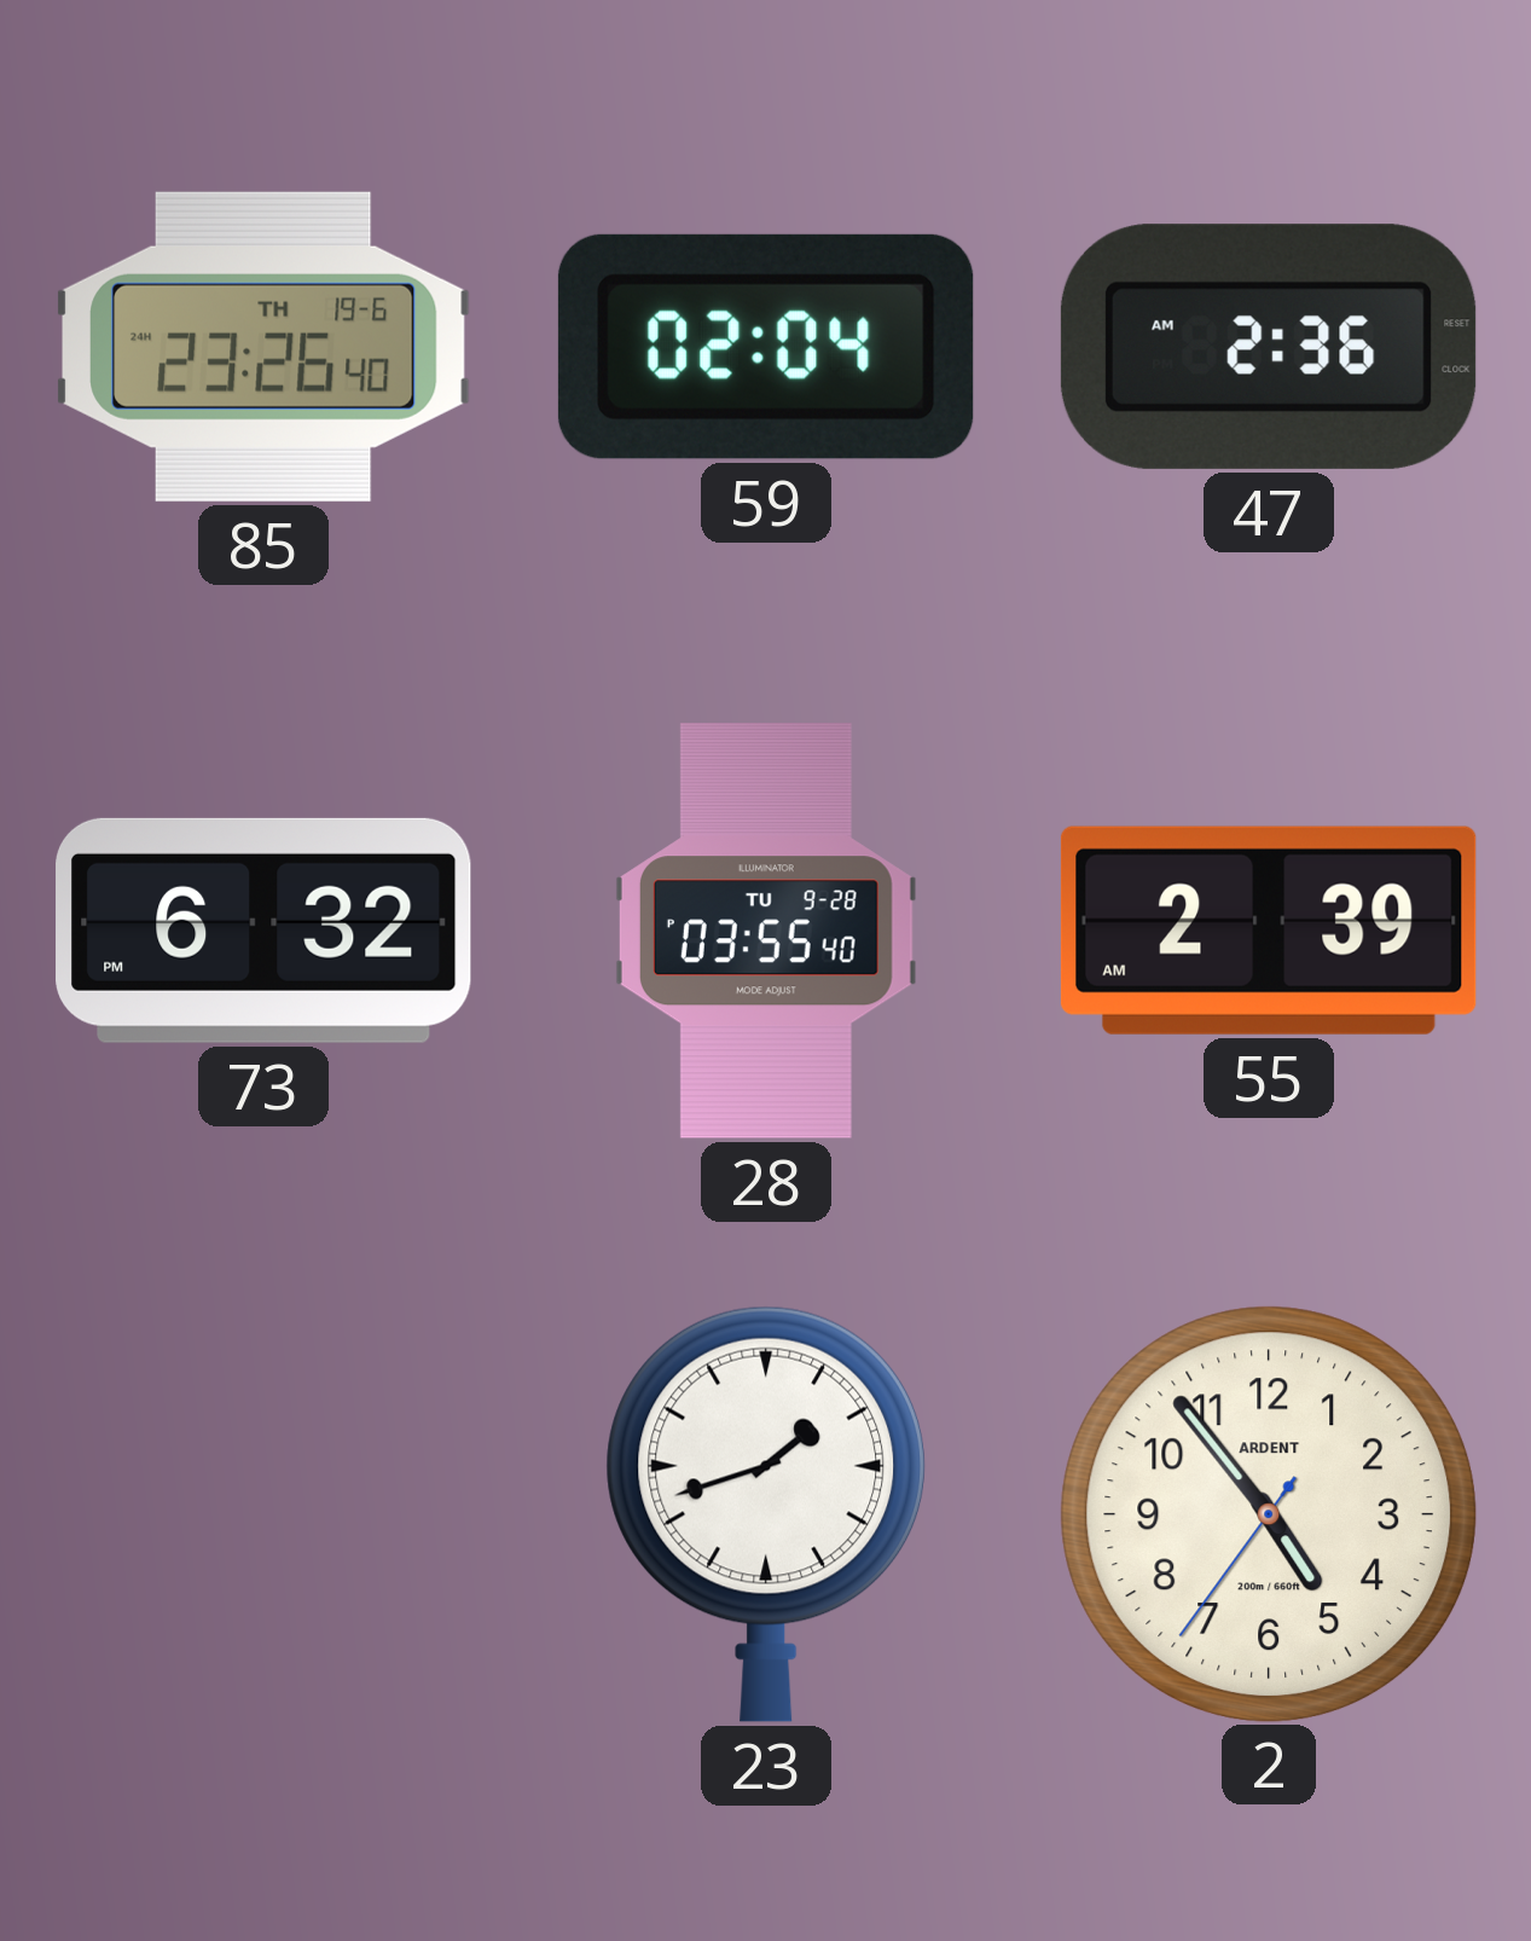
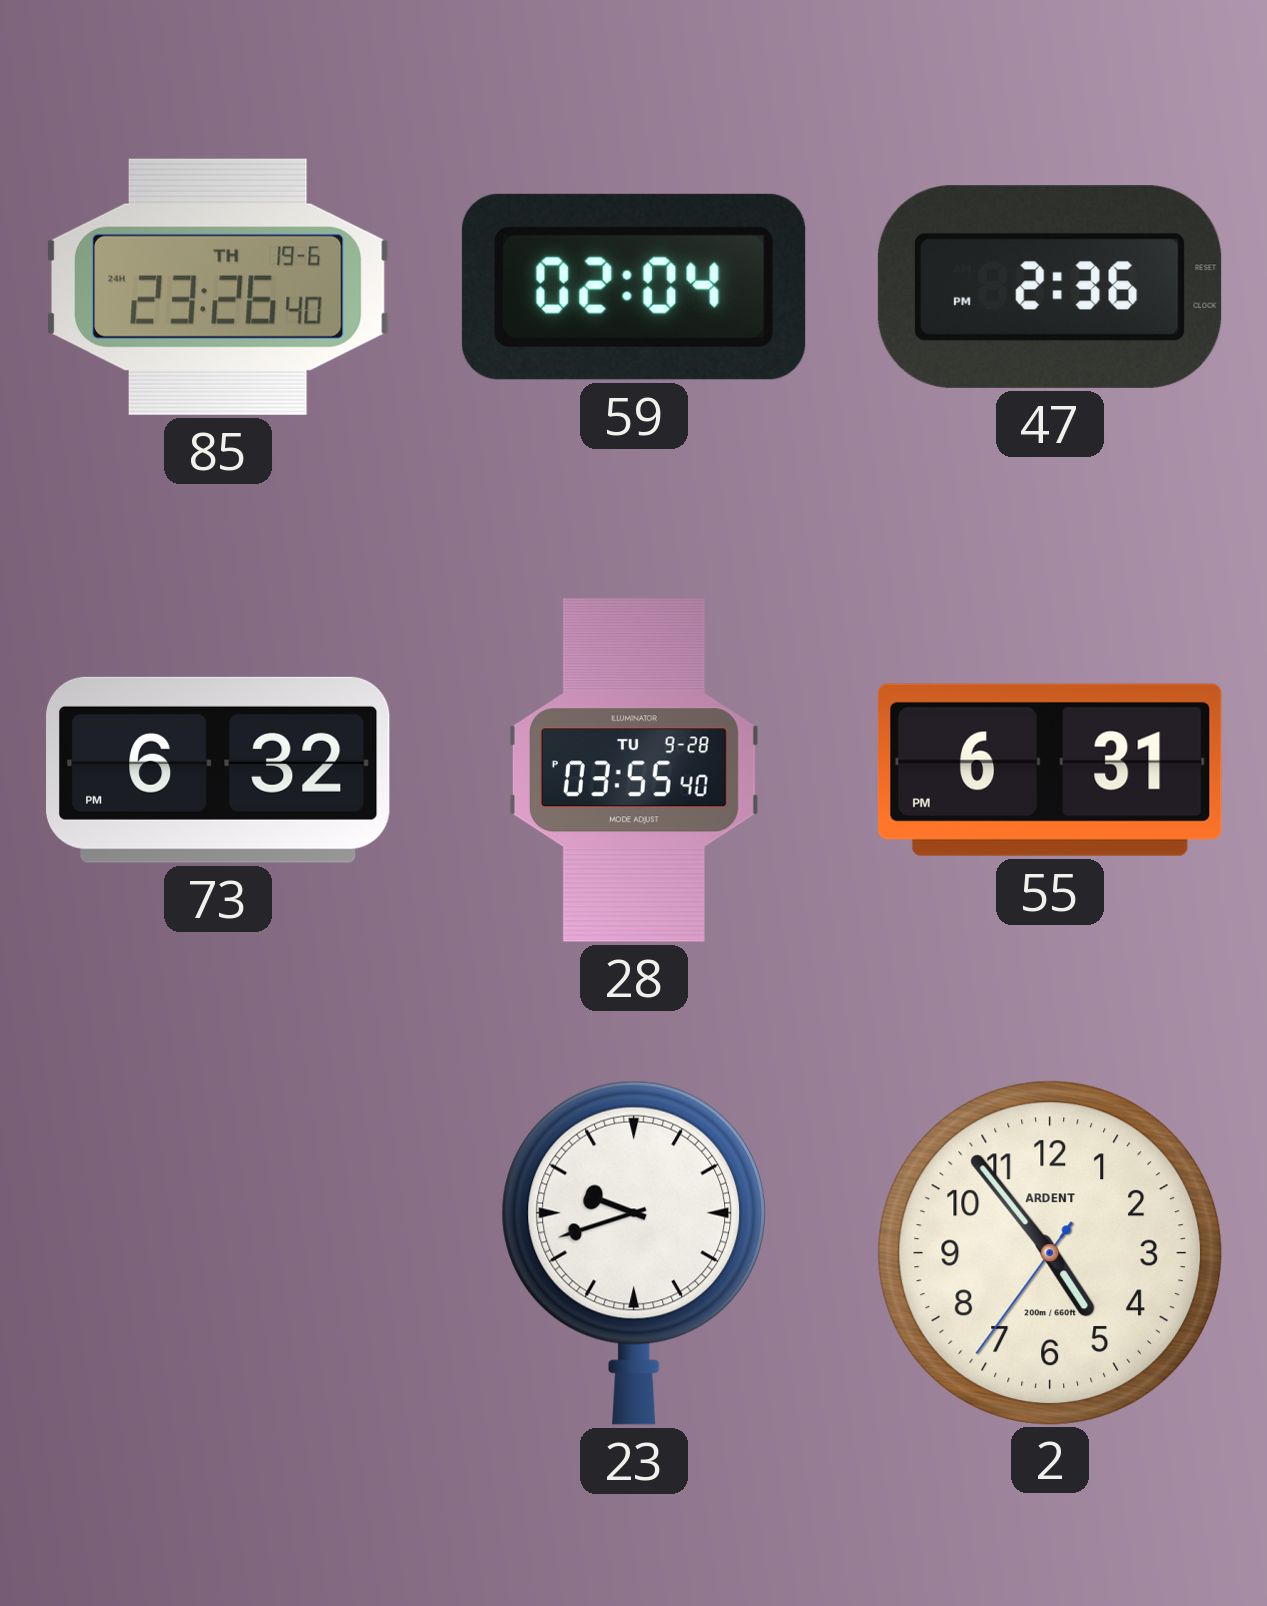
47: 2:36 AM -> 2:36 PM
55: 2:39 -> 6:31
23: 1:42 -> 9:42
